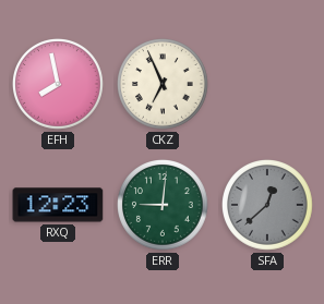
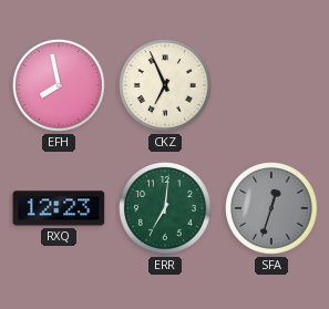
ERR: 9:01 -> 7:01
SFA: 12:38 -> 12:33
